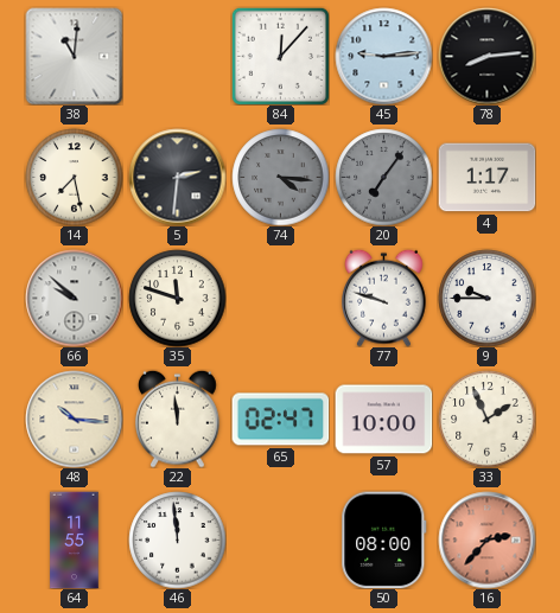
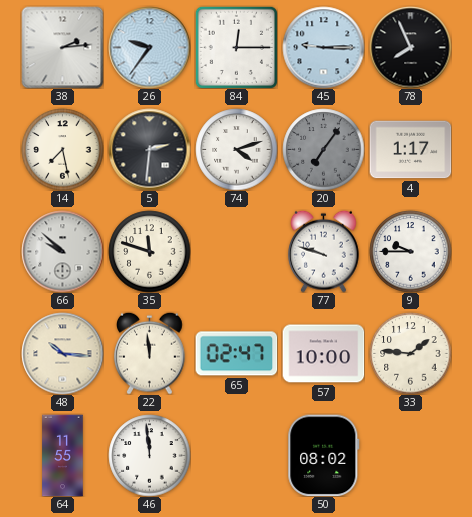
38: 11:01 -> 2:14
26: none -> 9:36
84: 12:07 -> 12:15
45: 9:14 -> 9:15
78: 8:14 -> 7:56
74: 4:16 -> 4:12
74 dial: grey -> white
33: 1:56 -> 1:46
50: 08:00 -> 08:02
16: 2:37 -> none
